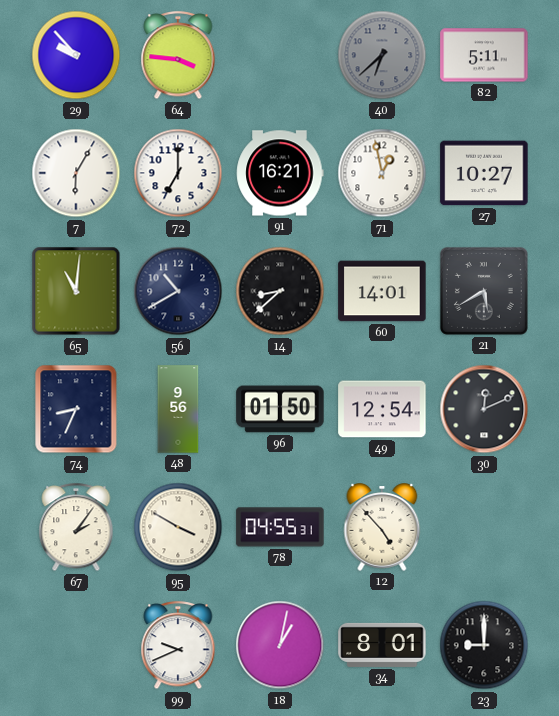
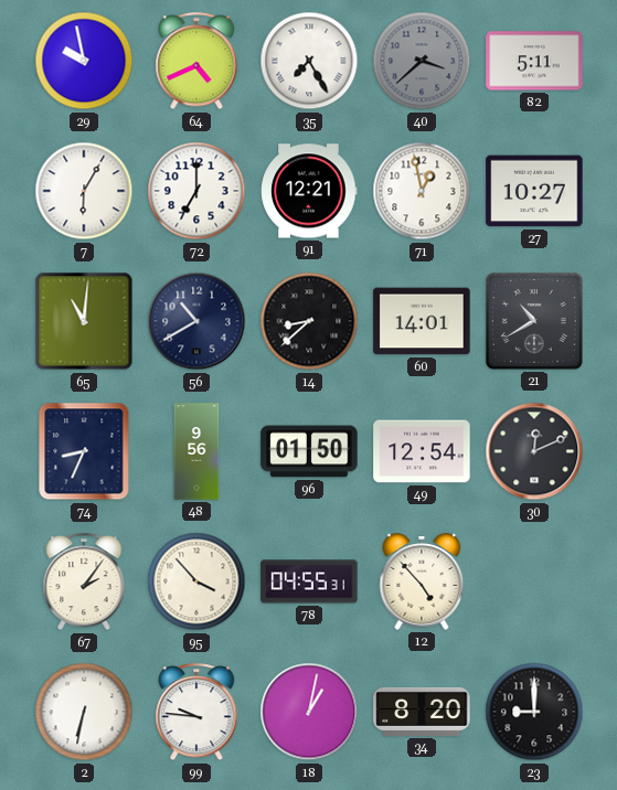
29: 9:53 -> 9:58
64: 3:46 -> 4:41
35: none -> 7:25
40: 6:38 -> 3:38
91: 16:21 -> 12:21
21: 5:40 -> 10:40
95: 3:50 -> 3:53
2: none -> 6:32
99: 9:41 -> 9:46
34: 8:01 -> 8:20
